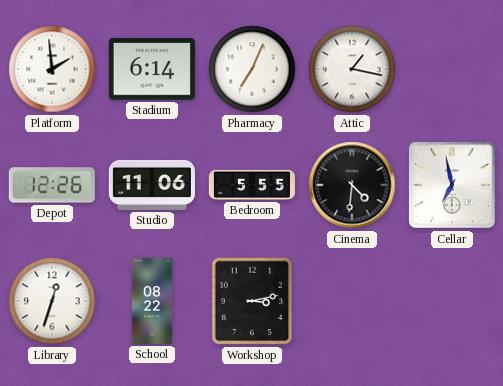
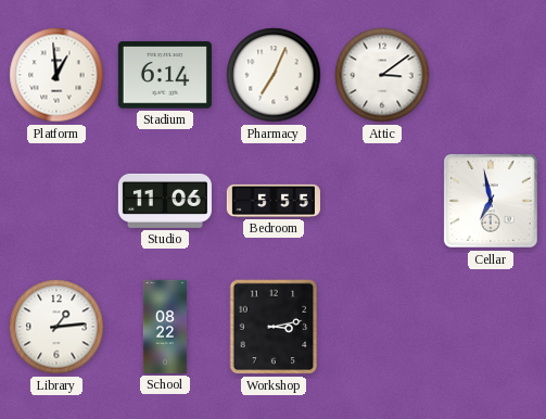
Platform: 1:59 -> 12:59
Attic: 1:17 -> 3:09
Depot: 12:26 -> none
Cinema: 4:31 -> none
Library: 12:33 -> 1:14
